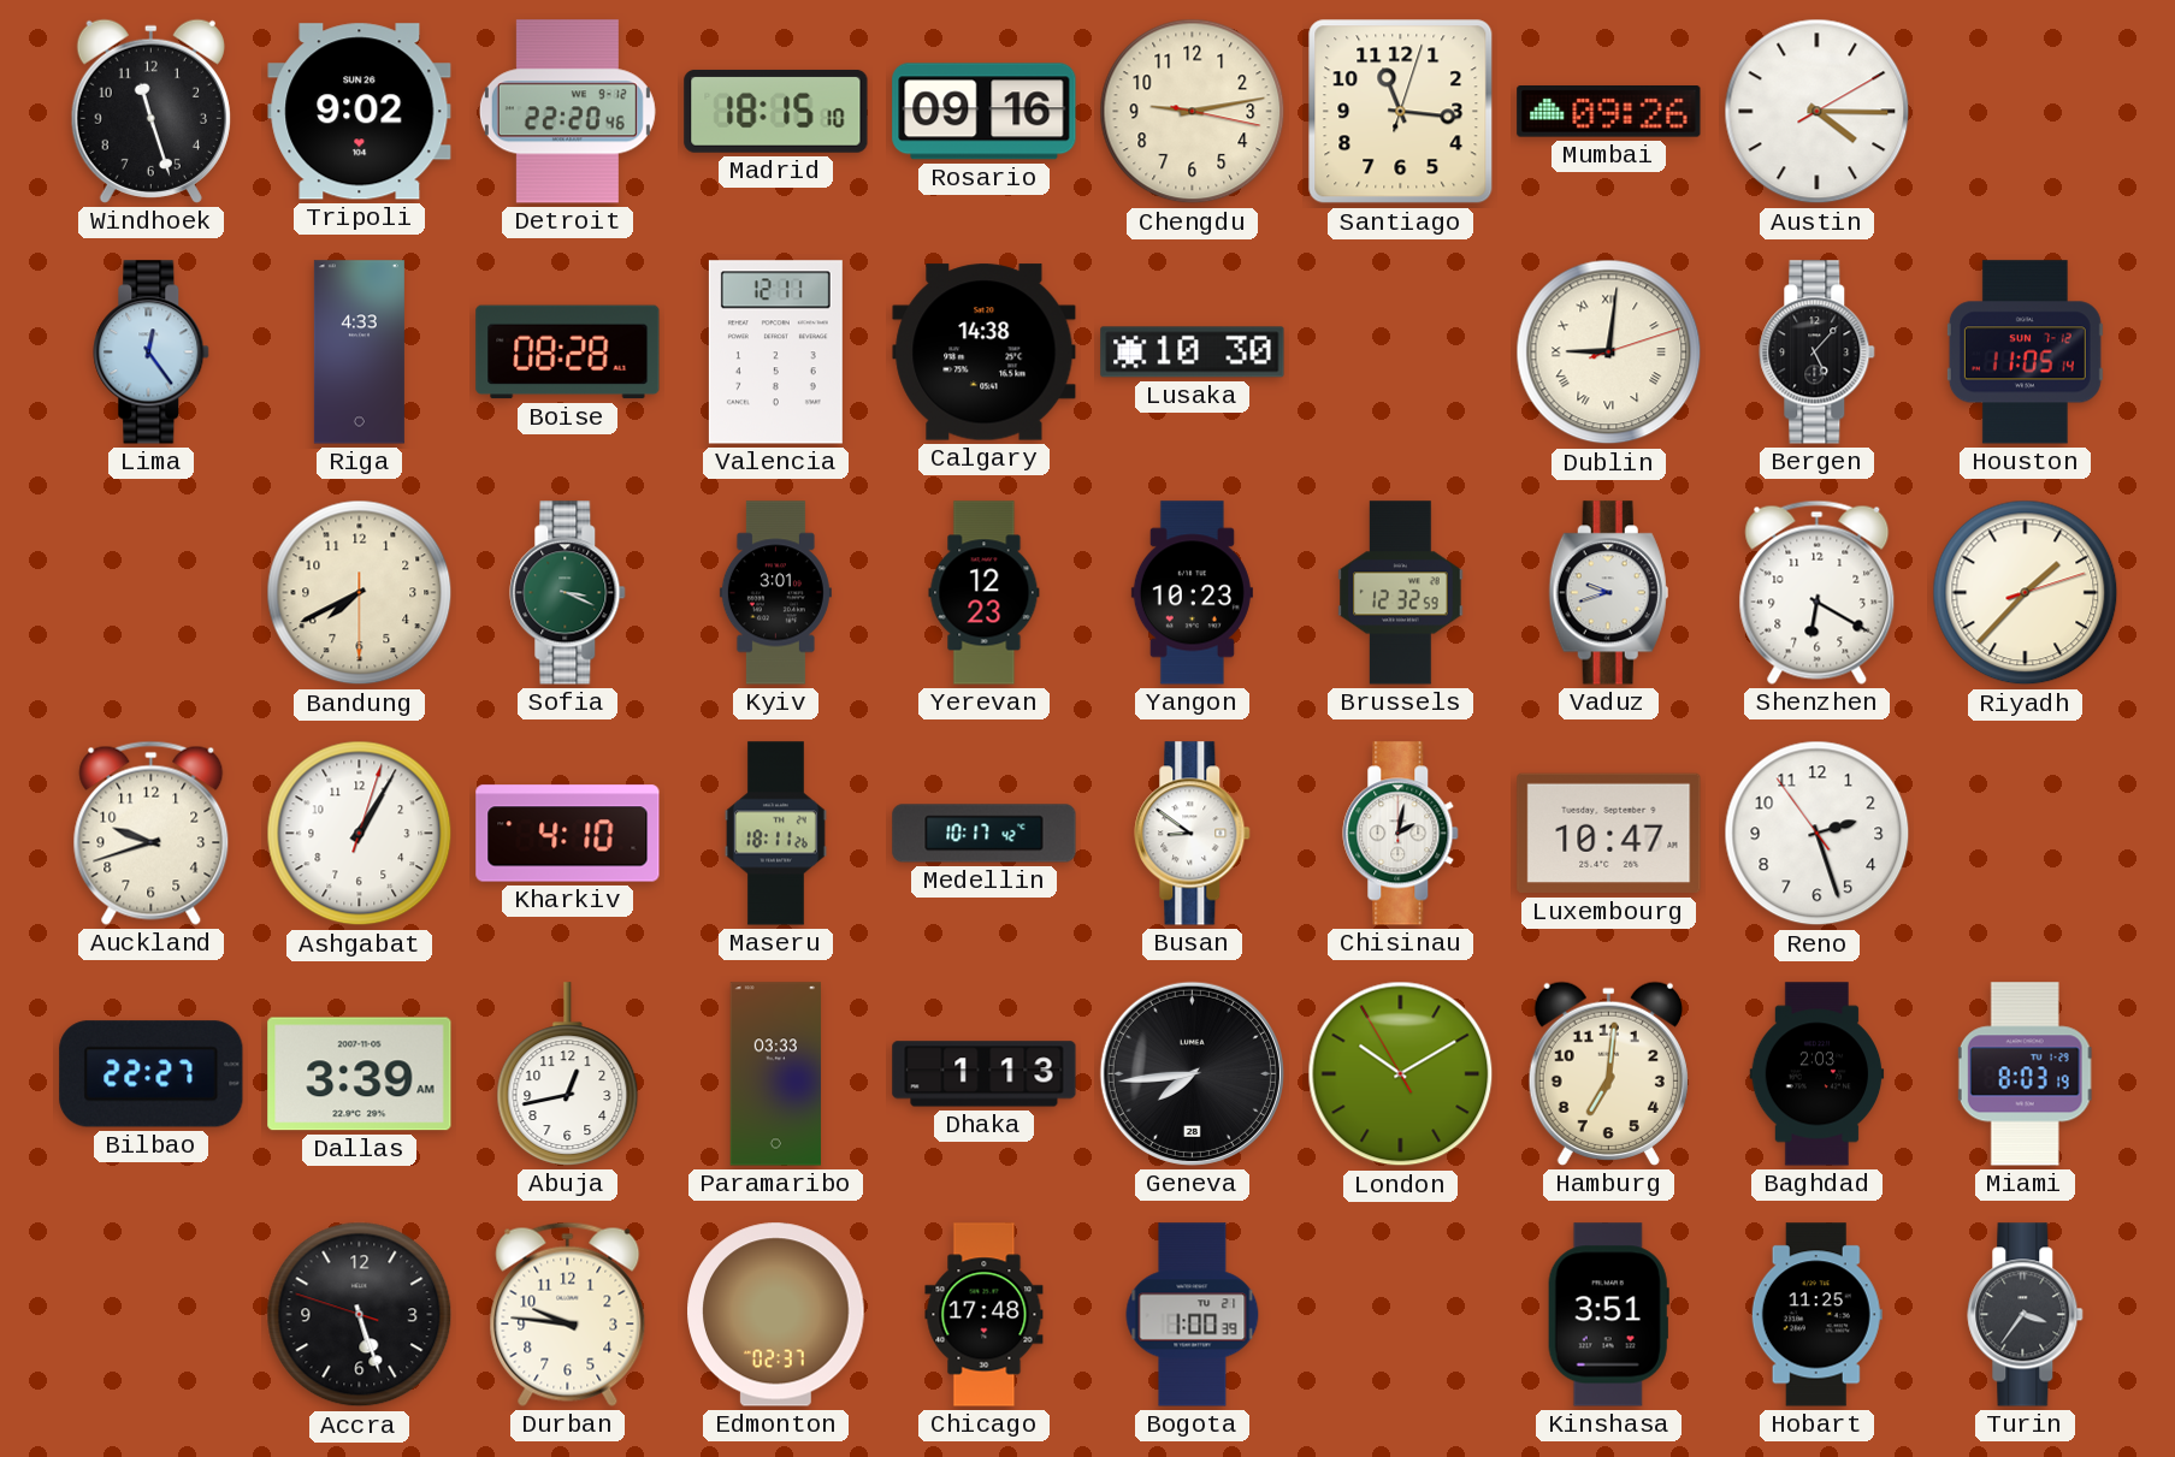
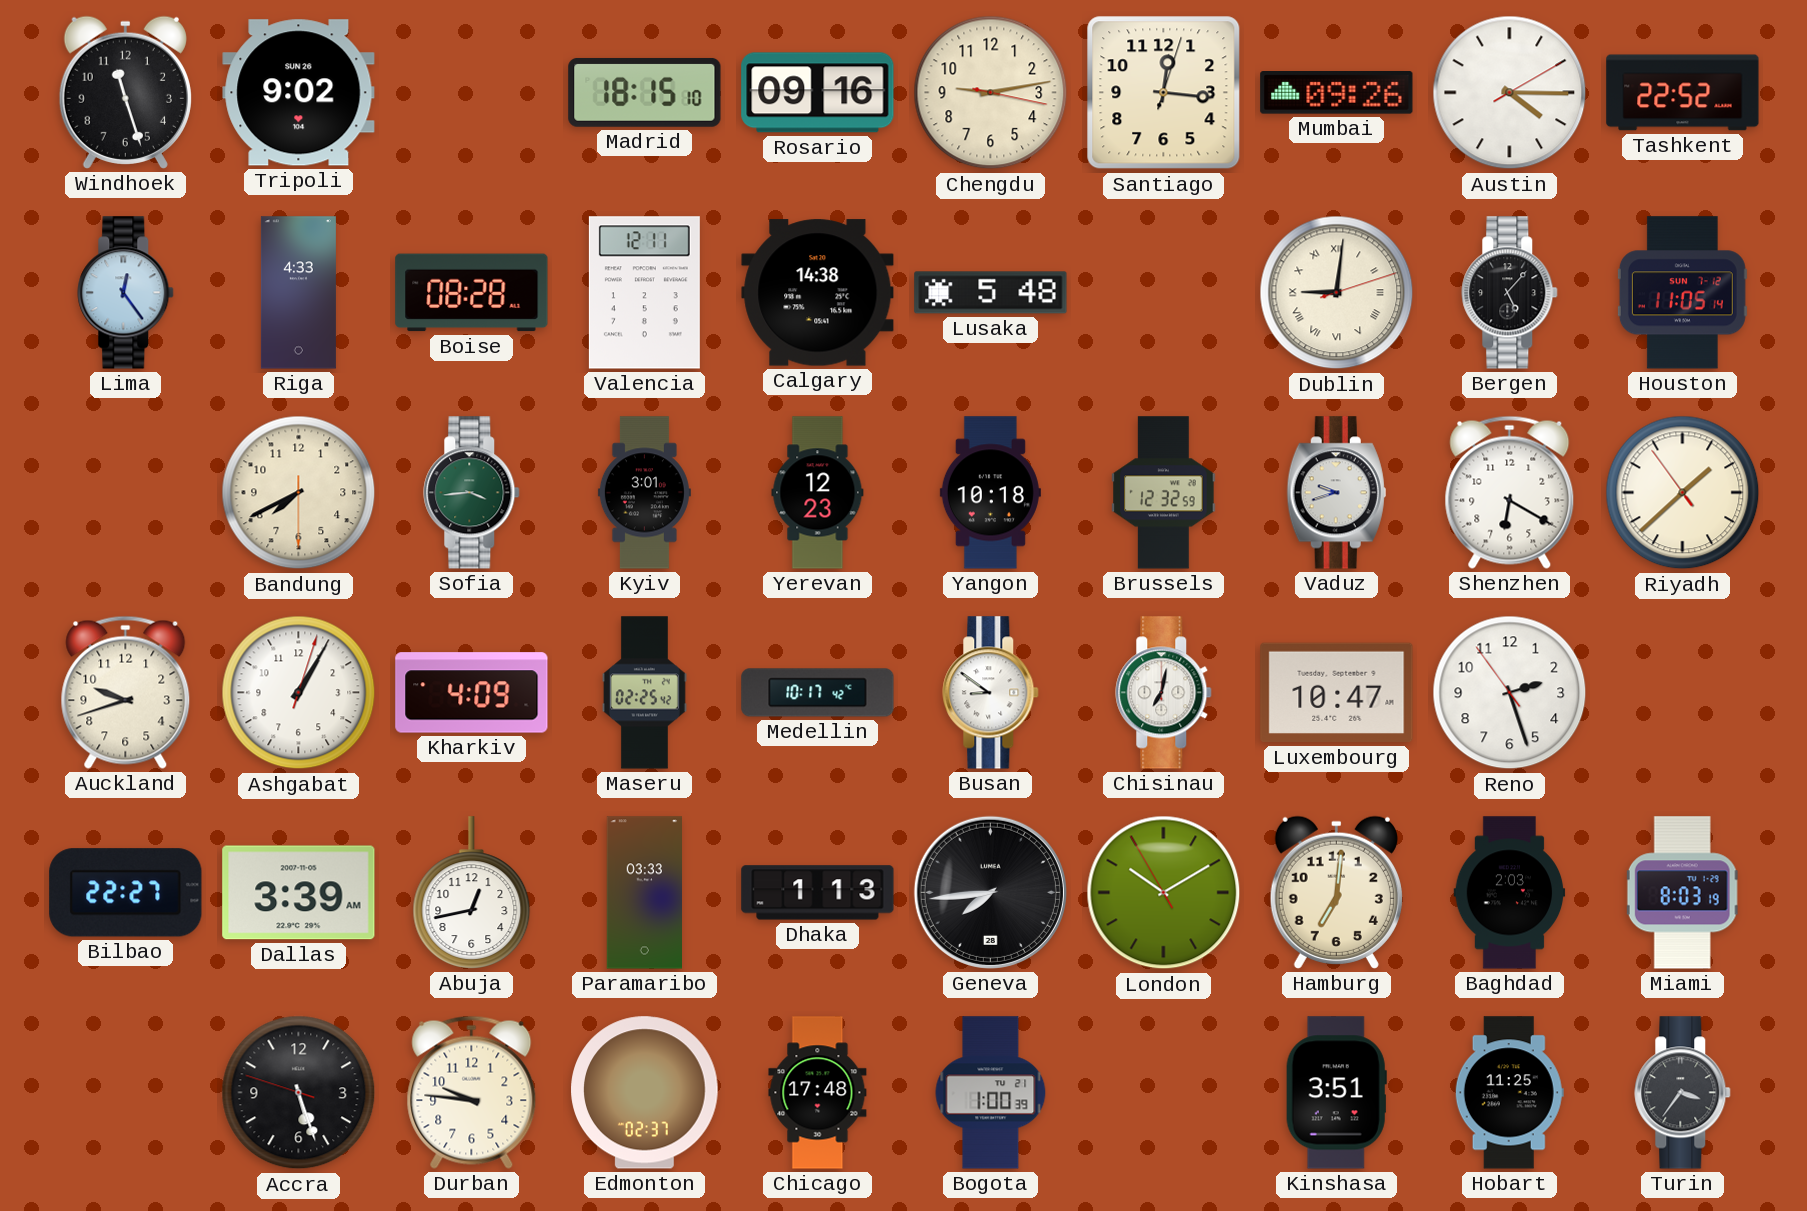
Detroit: 22:20 -> none
Santiago: 11:16 -> 12:16
Tashkent: none -> 22:52
Lusaka: 10:30 -> 5:48
Sofia: 3:19 -> 3:44
Yangon: 10:23 -> 10:18
Riyadh: 1:37:12 -> 1:37:54
Kharkiv: 4:10 -> 4:09
Maseru: 18:11 -> 02:25
Chisinau: 2:02 -> 7:02
